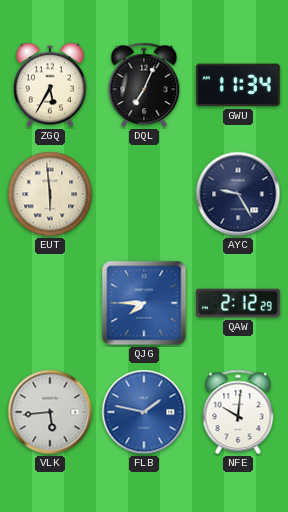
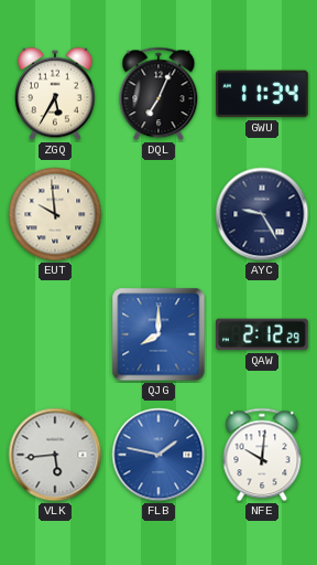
EUT: 5:59 -> 9:59
QJG: 7:45 -> 8:00
